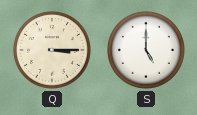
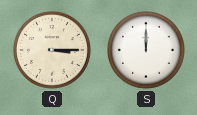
S: 5:00 -> 12:00
